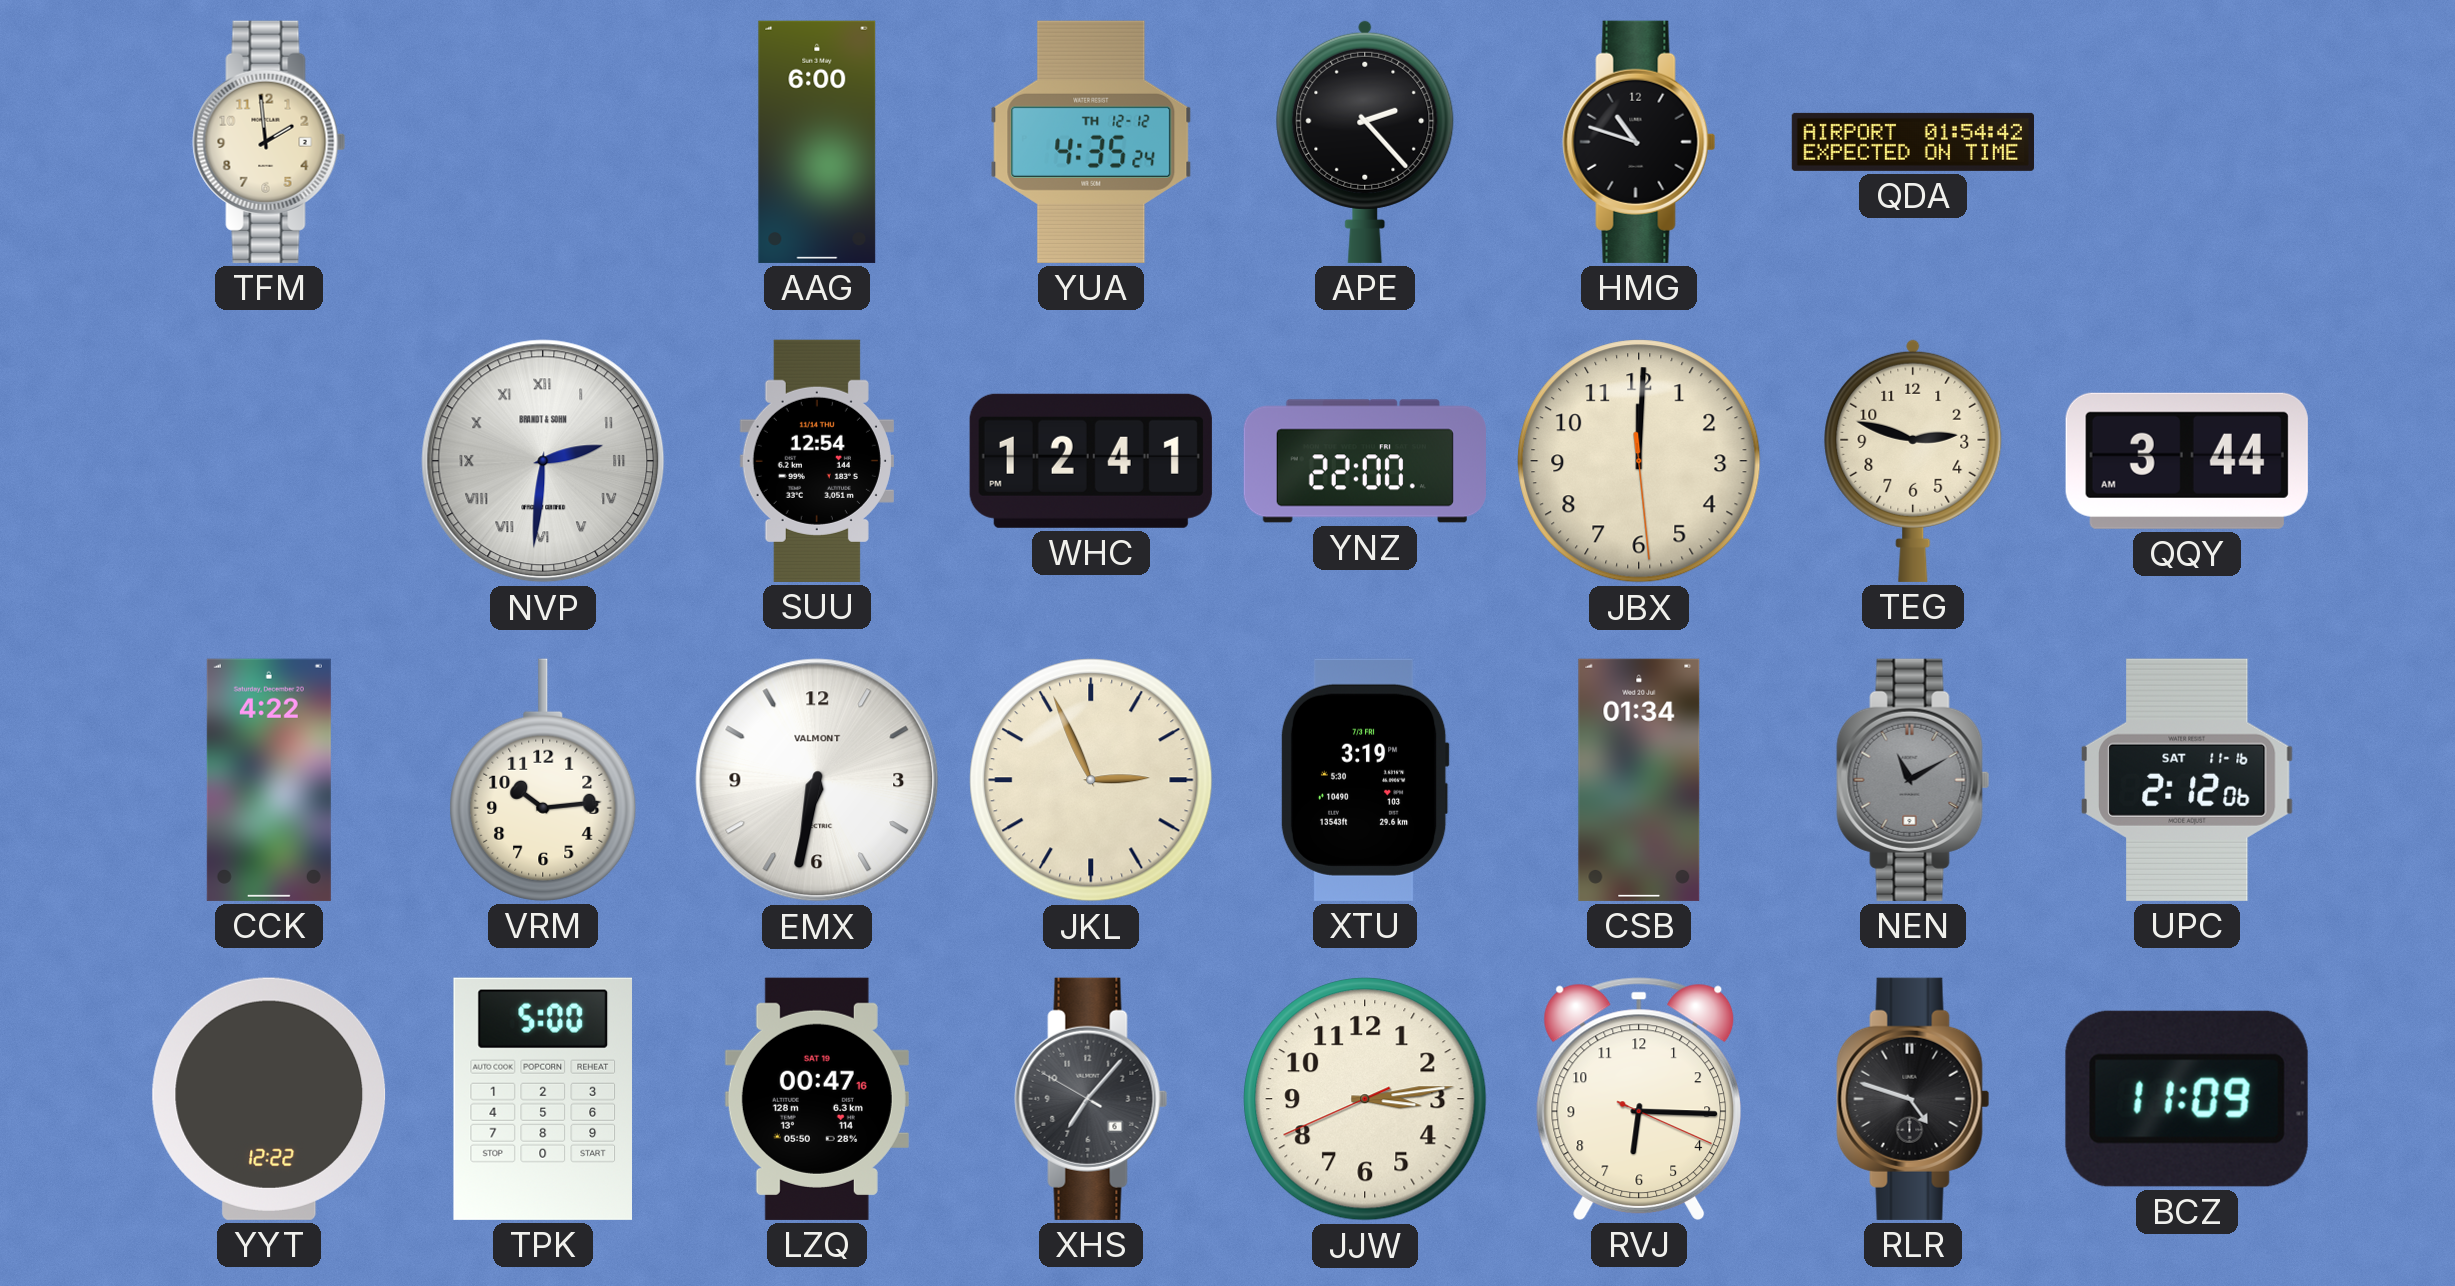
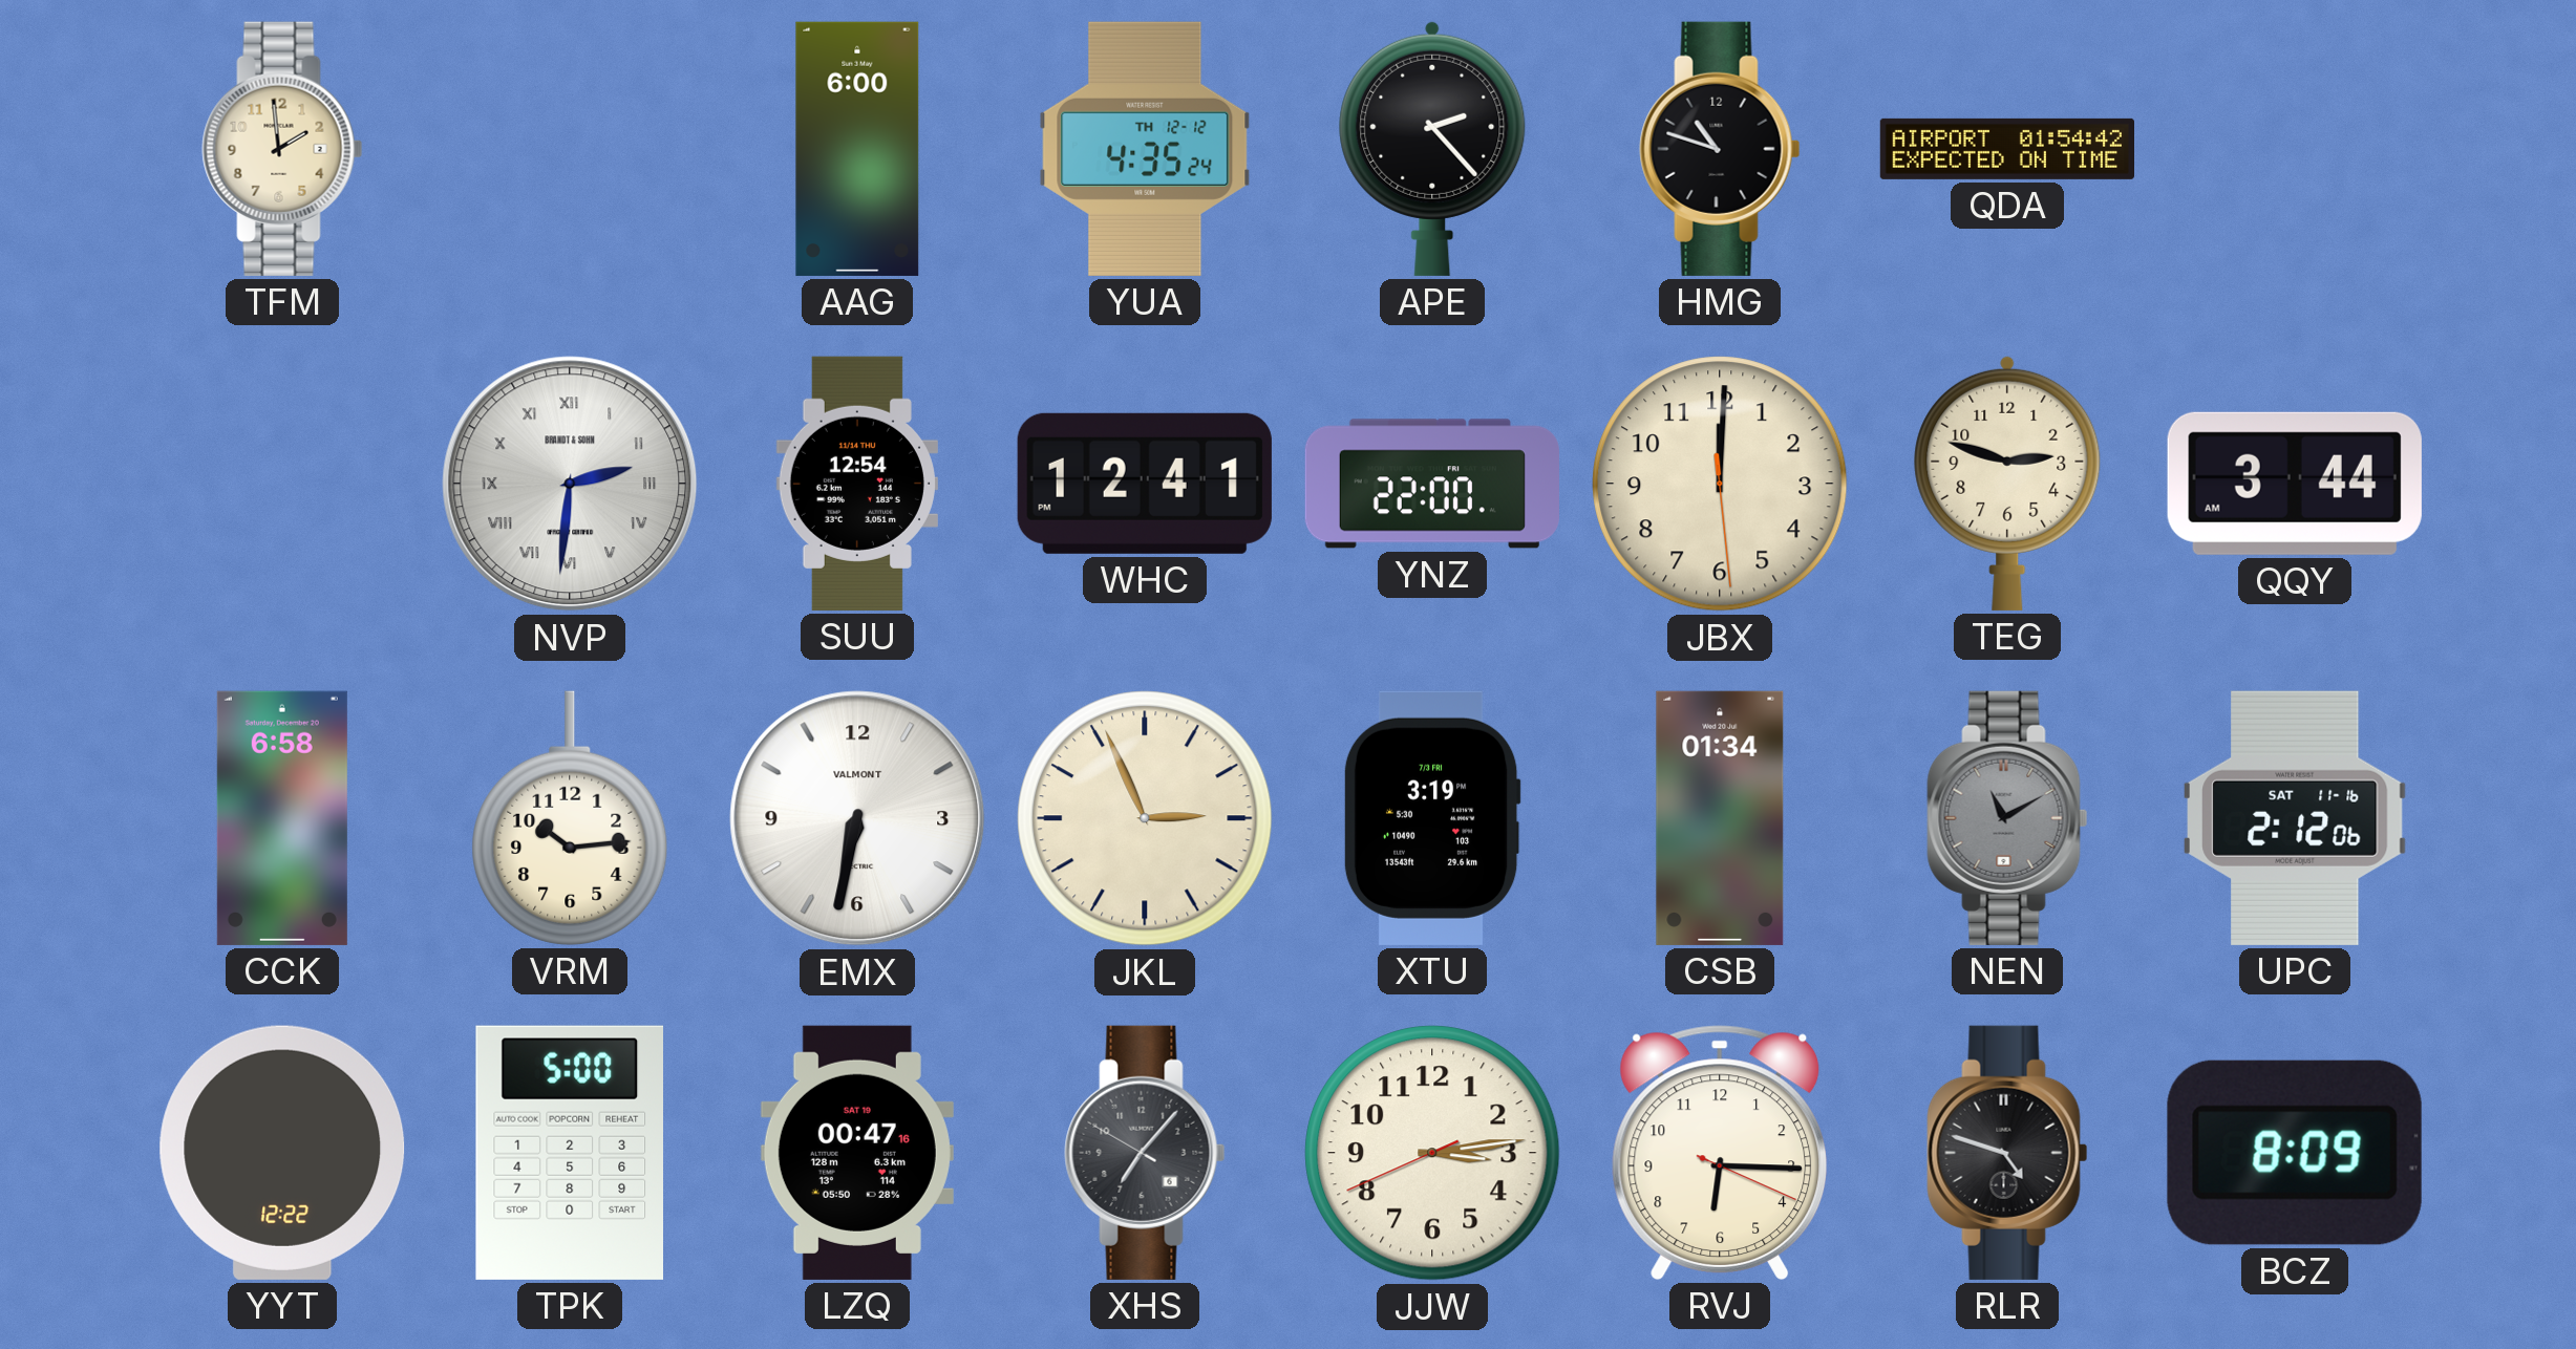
CCK: 4:22 -> 6:58
BCZ: 11:09 -> 8:09
